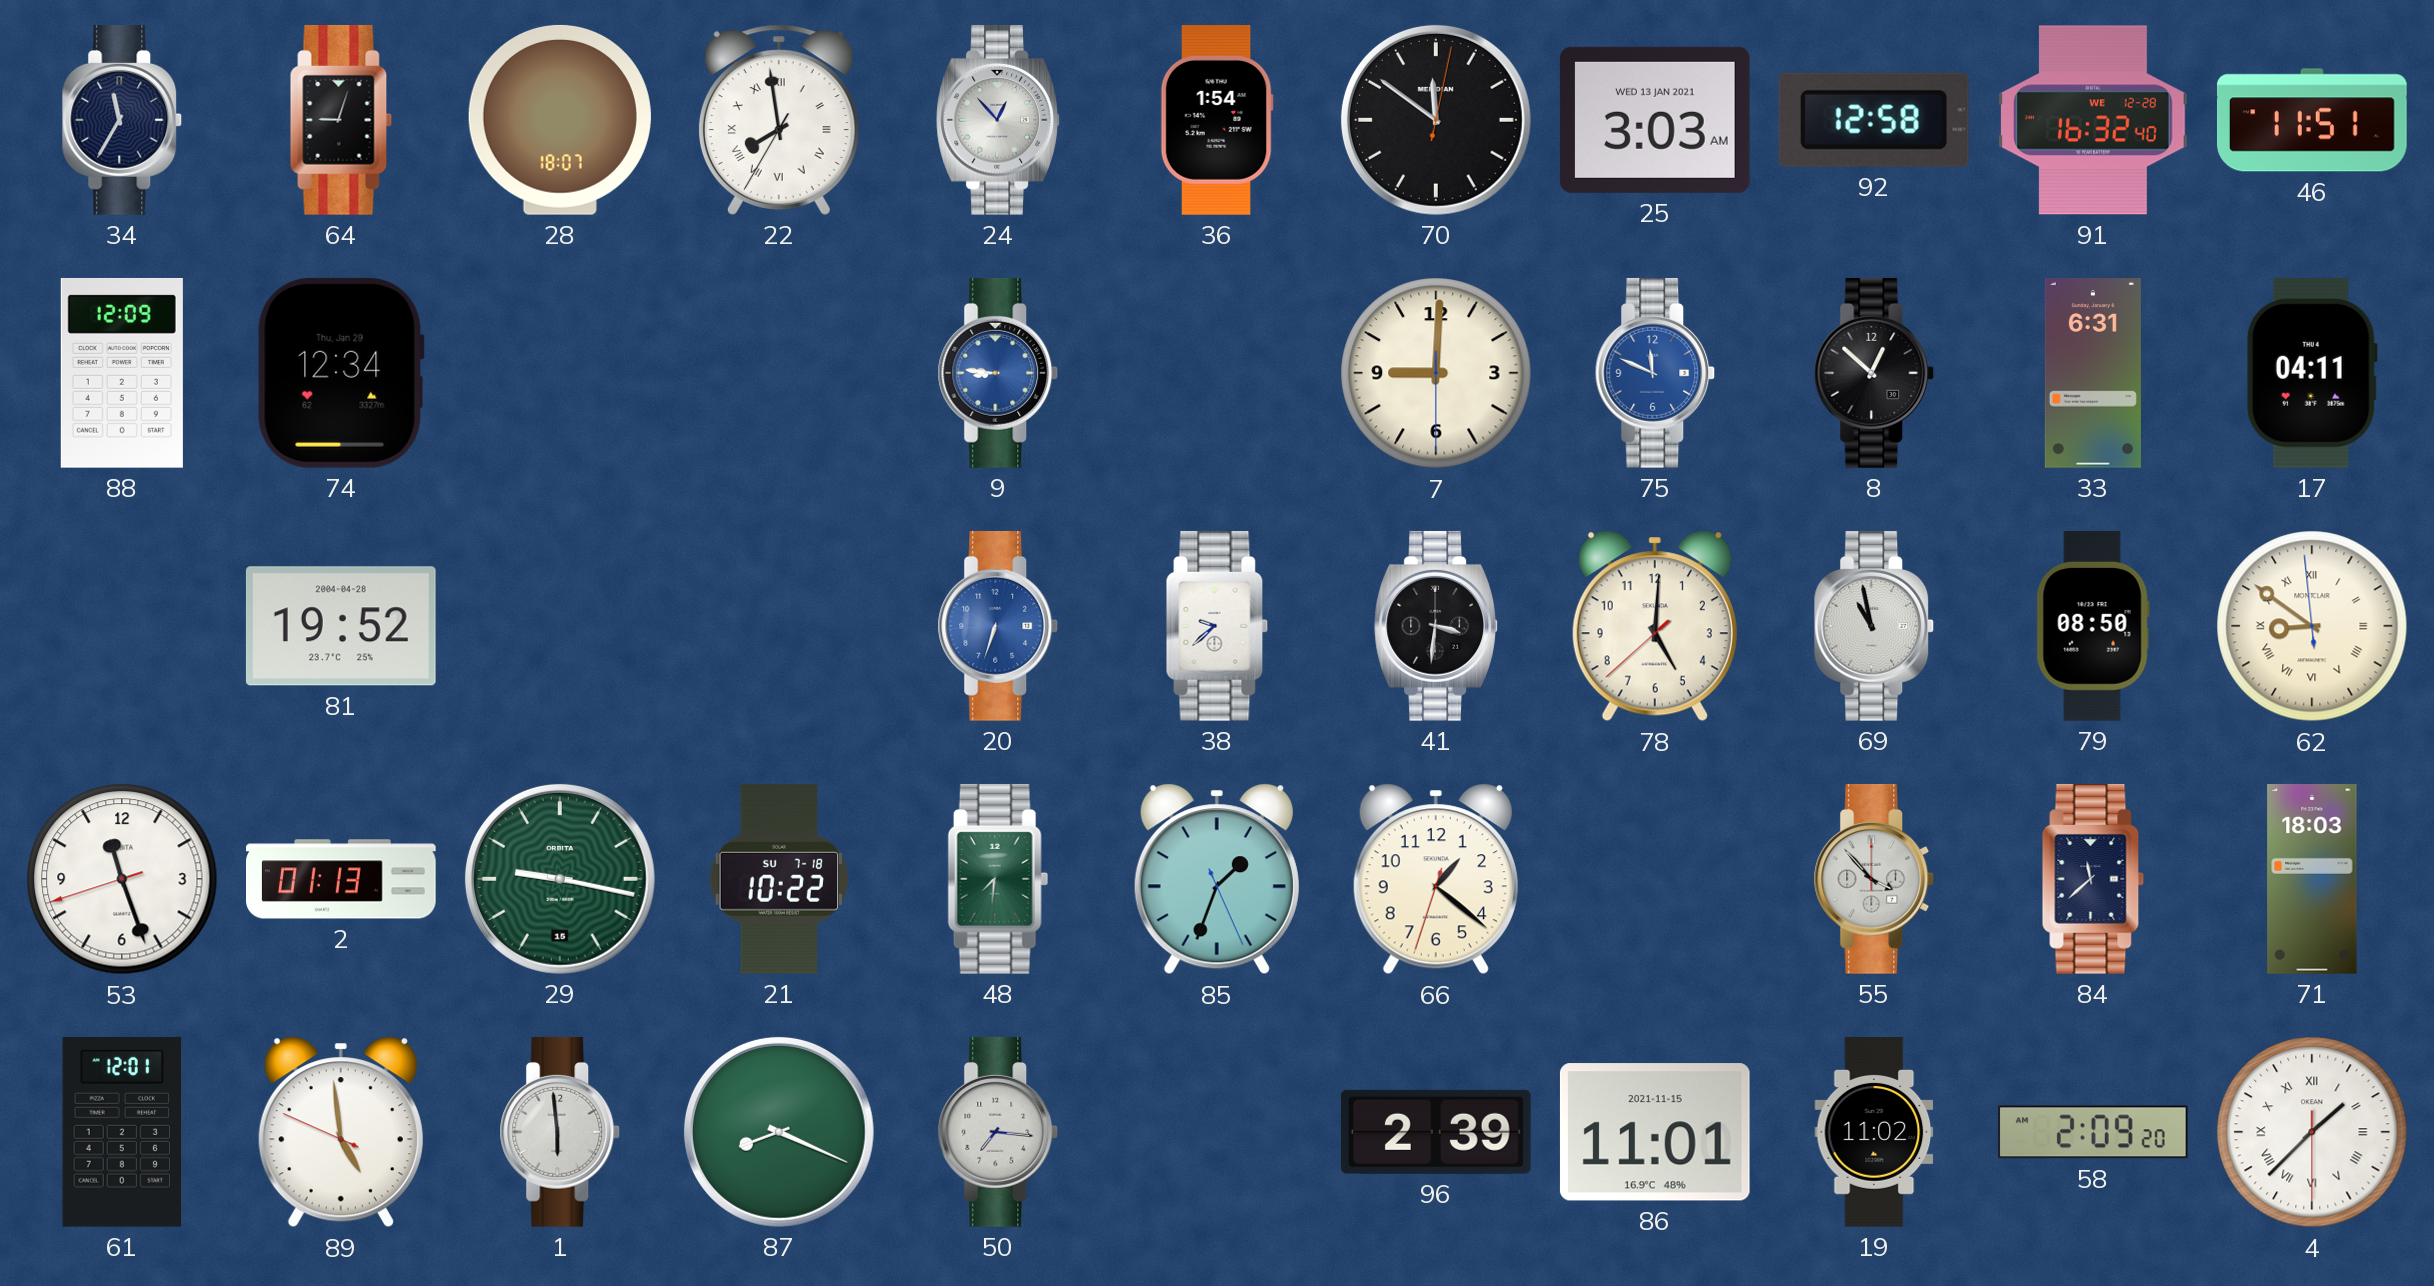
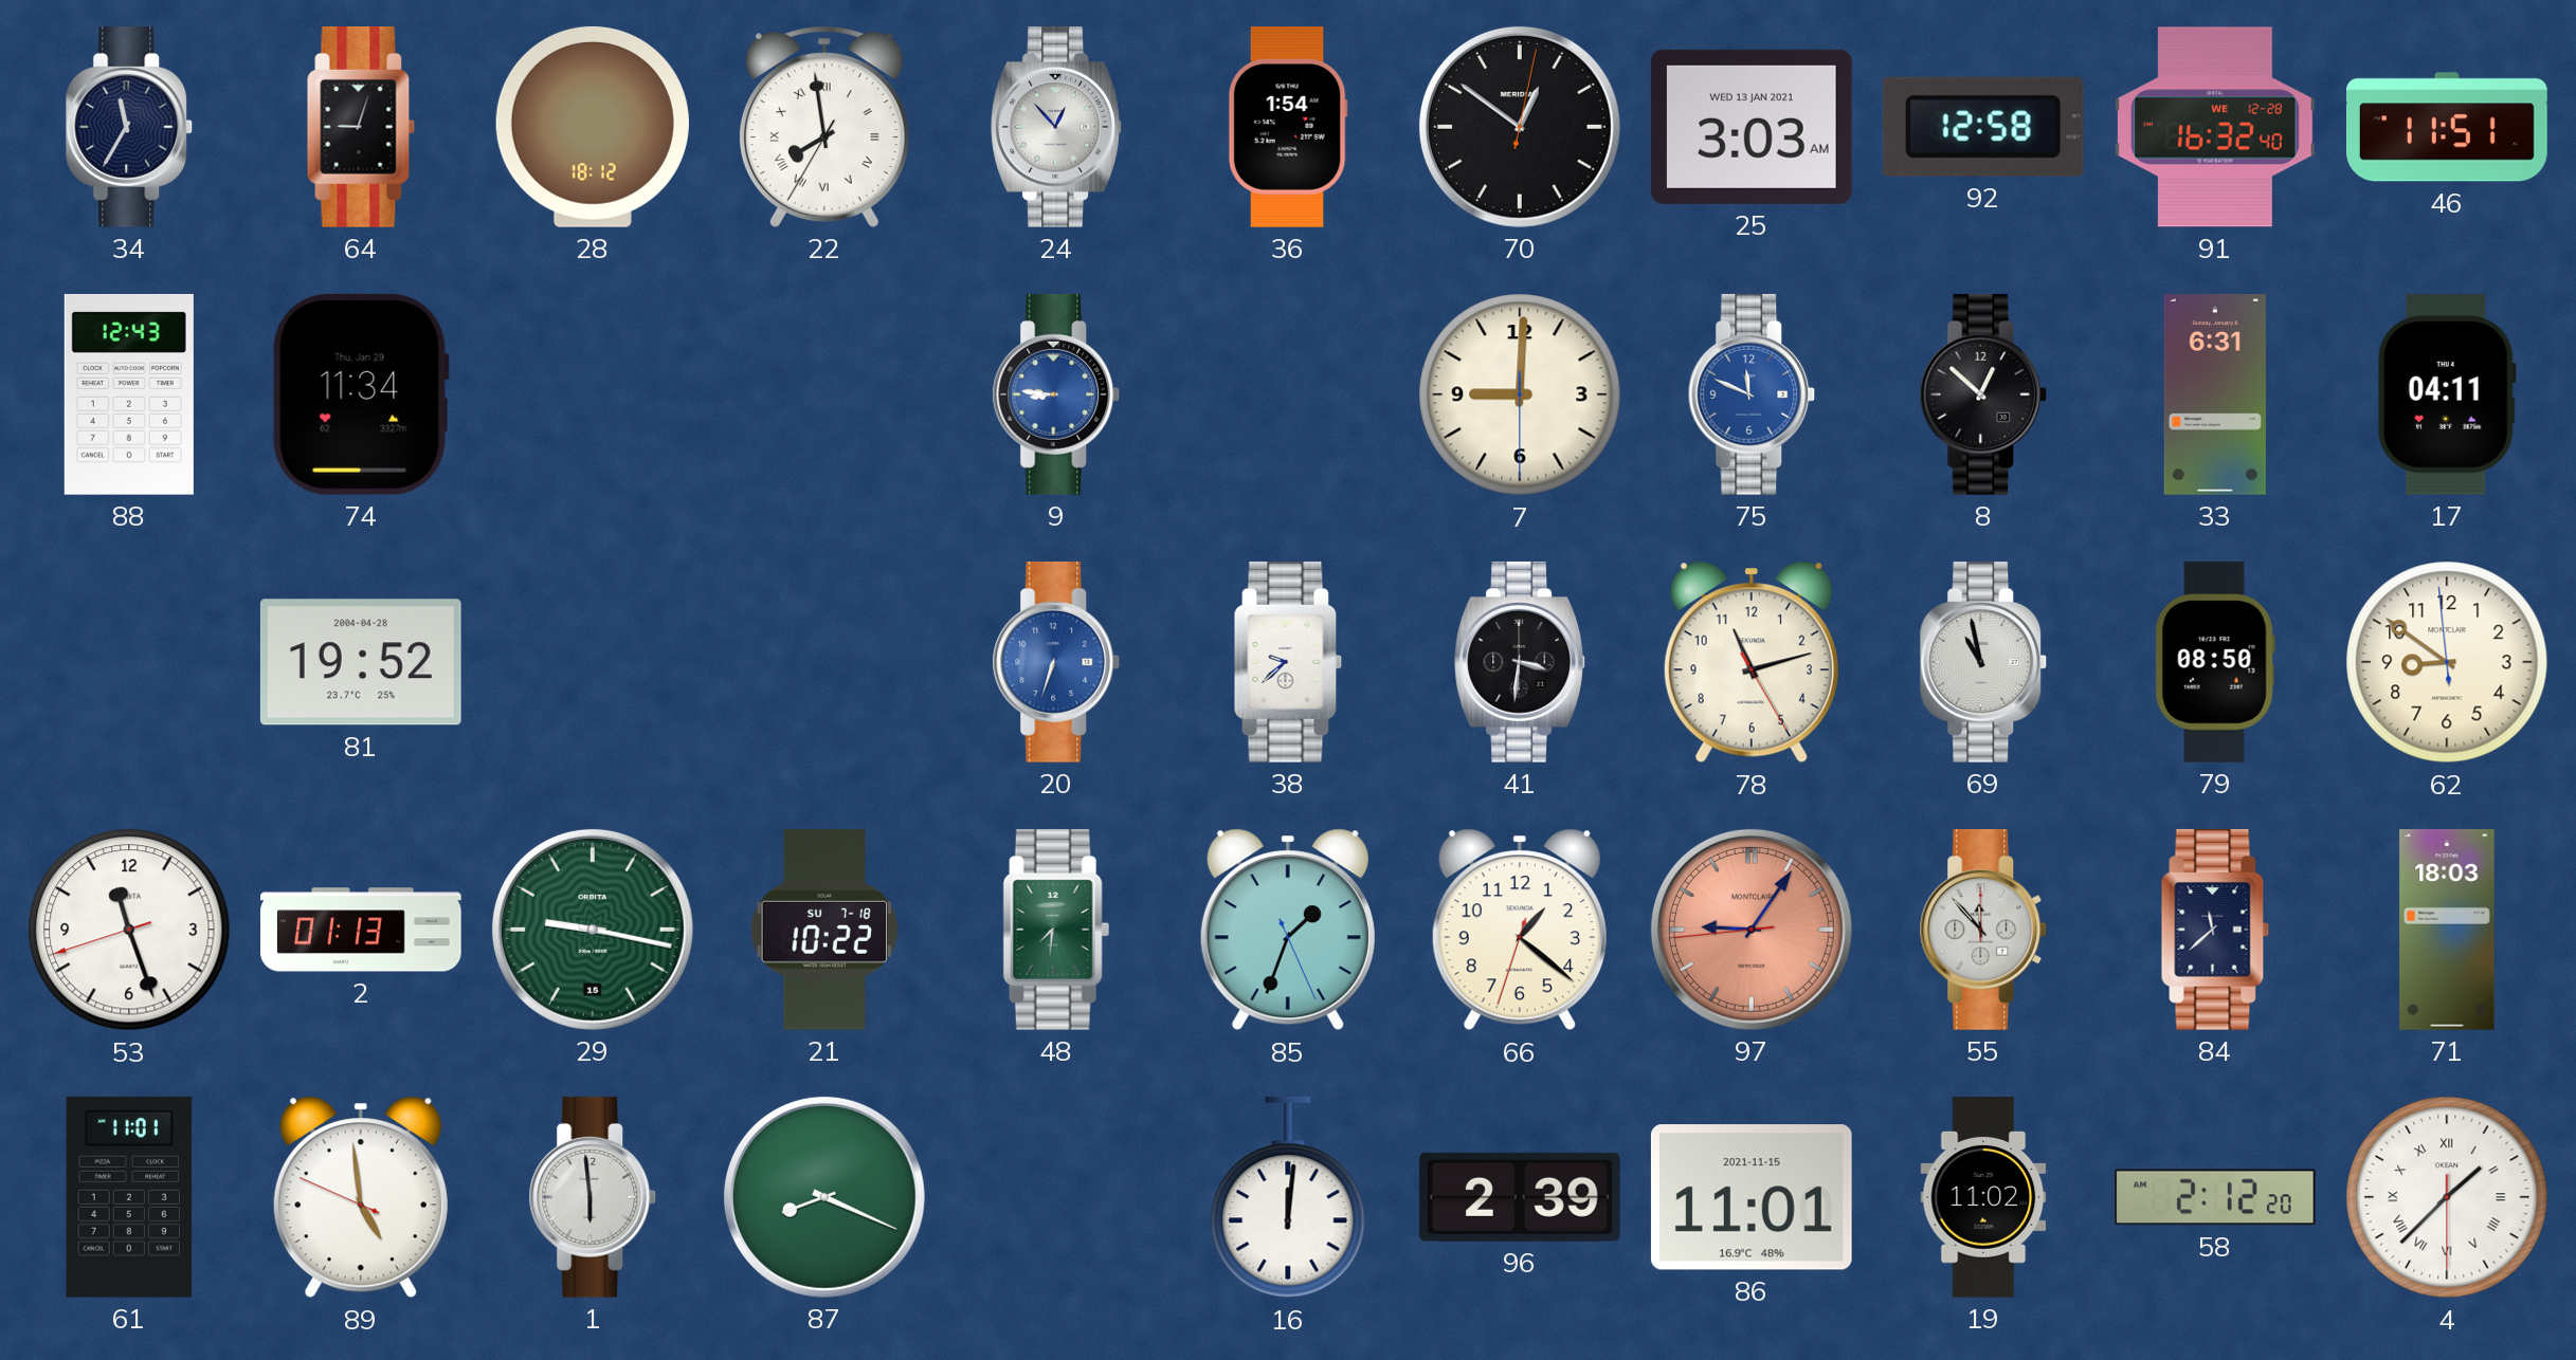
28: 18:07 -> 18:12
70: 11:51 -> 12:51
88: 12:09 -> 12:43
74: 12:34 -> 11:34
78: 5:00 -> 11:12
62 numerals: Roman -> Arabic
97: none -> 9:05
55: 3:53 -> 11:53
61: 12:01 -> 11:01
50: 7:16 -> none
16: none -> 12:01
58: 2:09 -> 2:12
